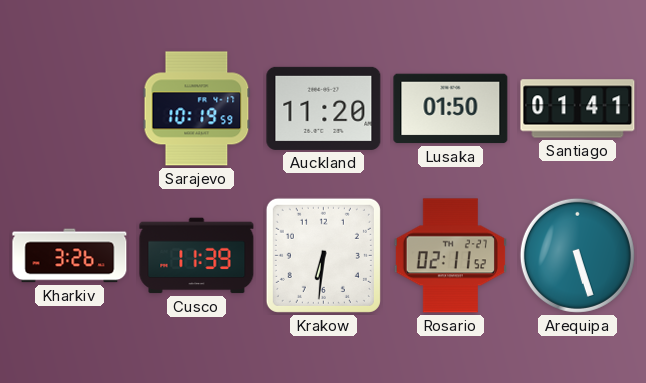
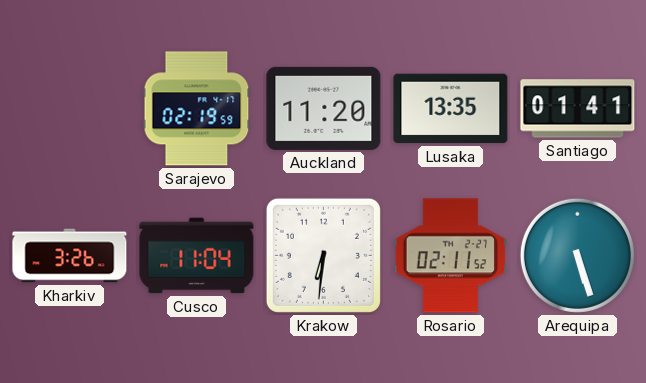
Sarajevo: 10:19 -> 02:19
Lusaka: 01:50 -> 13:35
Cusco: 11:39 -> 11:04
